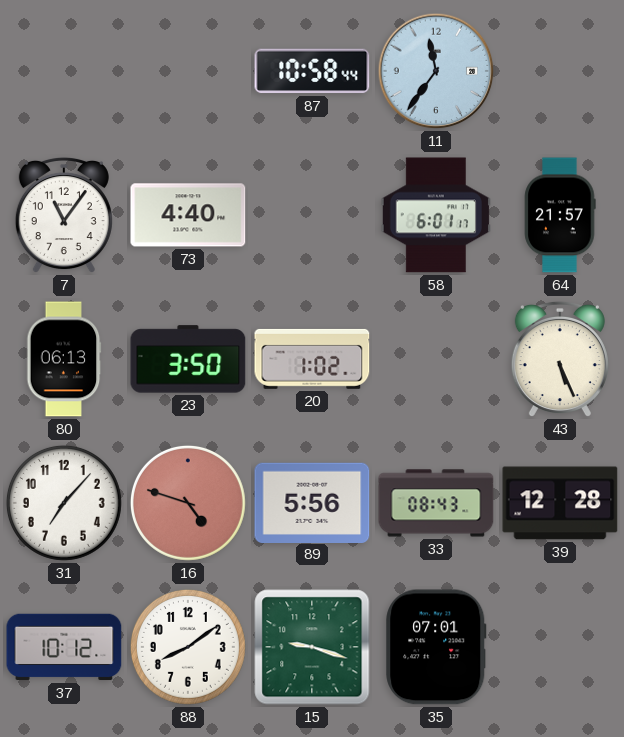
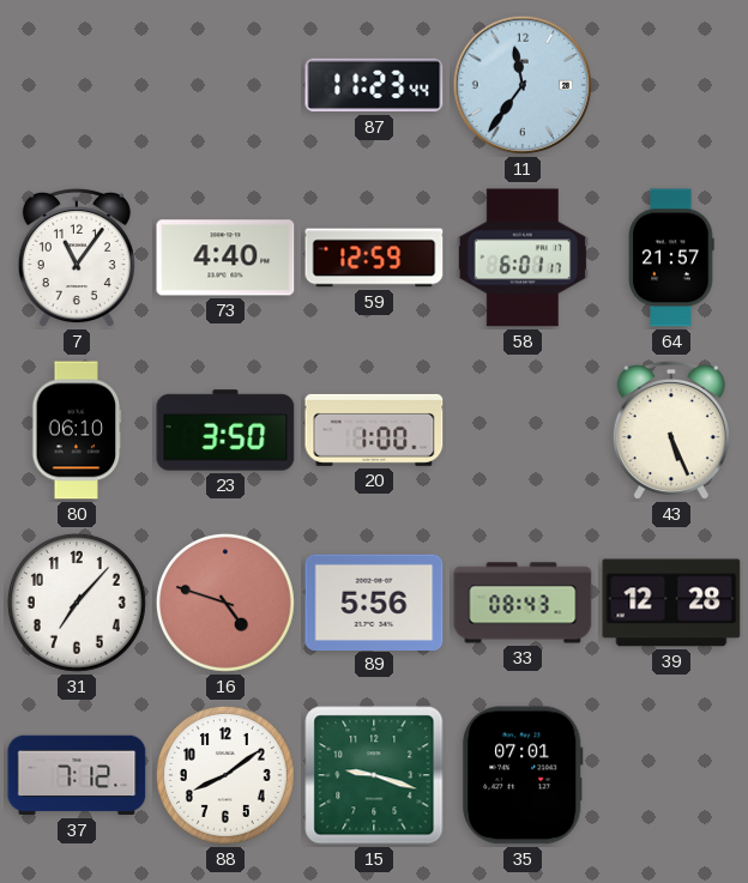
87: 10:58 -> 11:23
59: none -> 12:59
80: 06:13 -> 06:10
20: 1:02 -> 1:00
37: 10:12 -> 7:12
